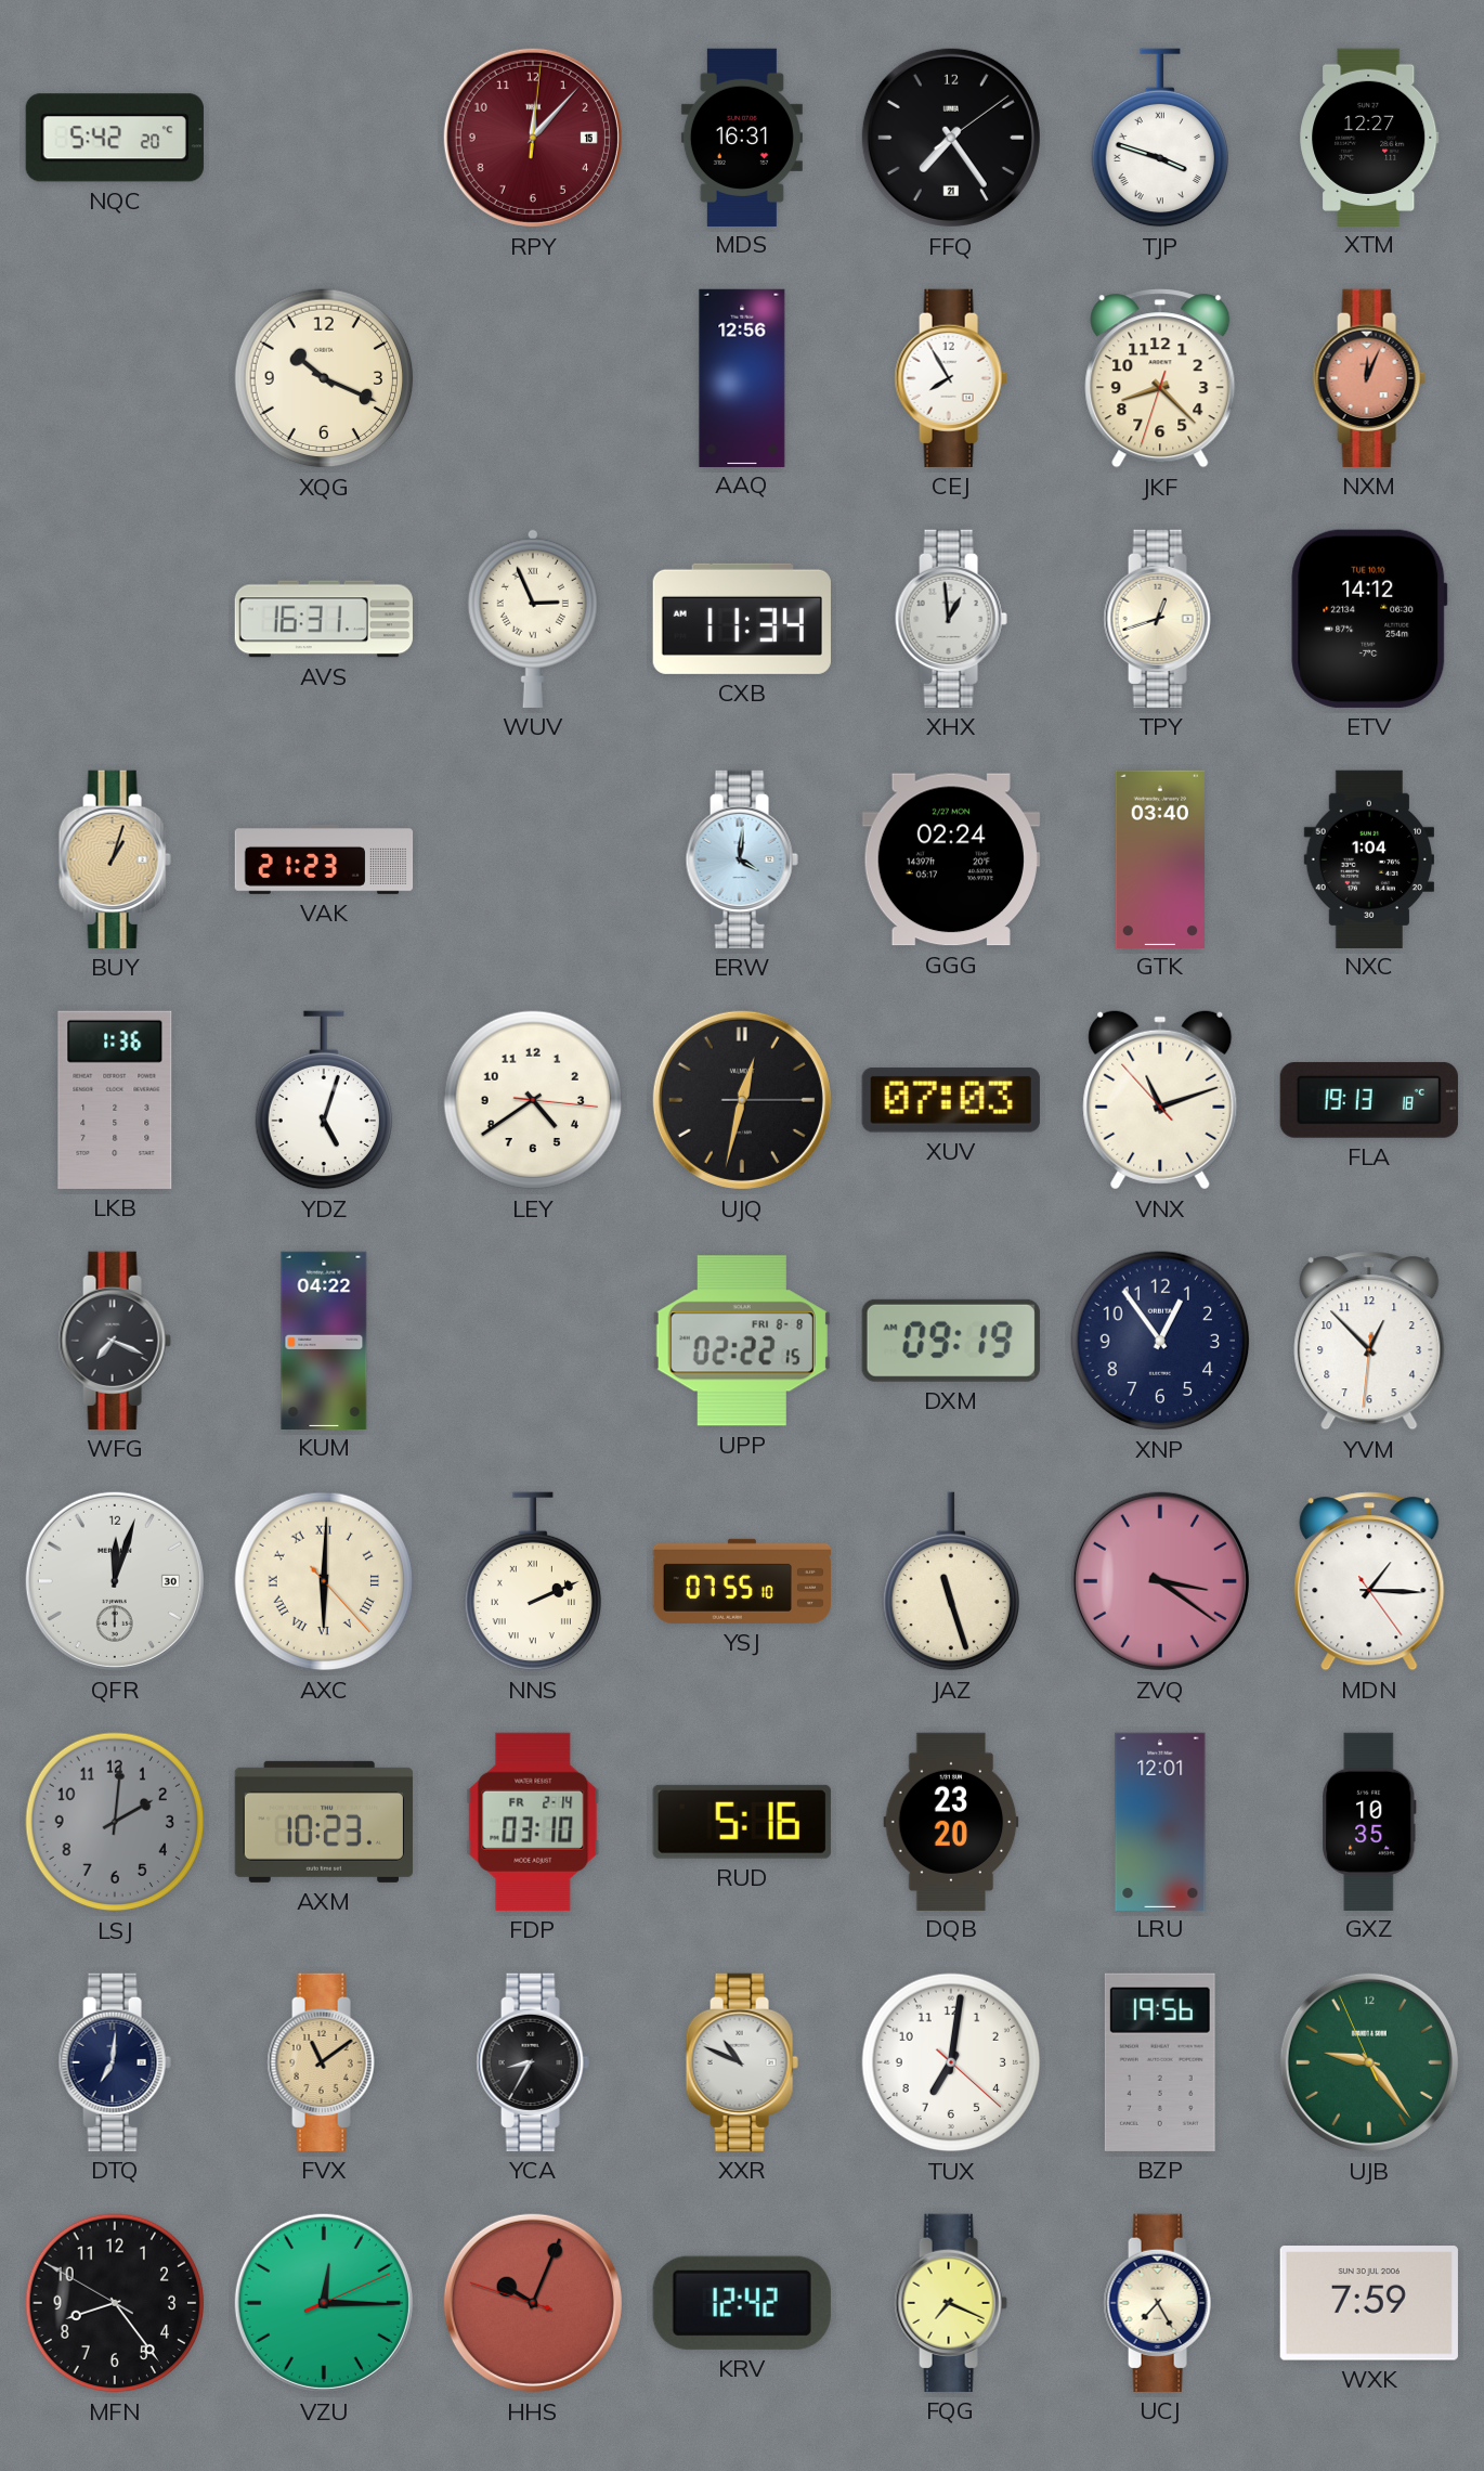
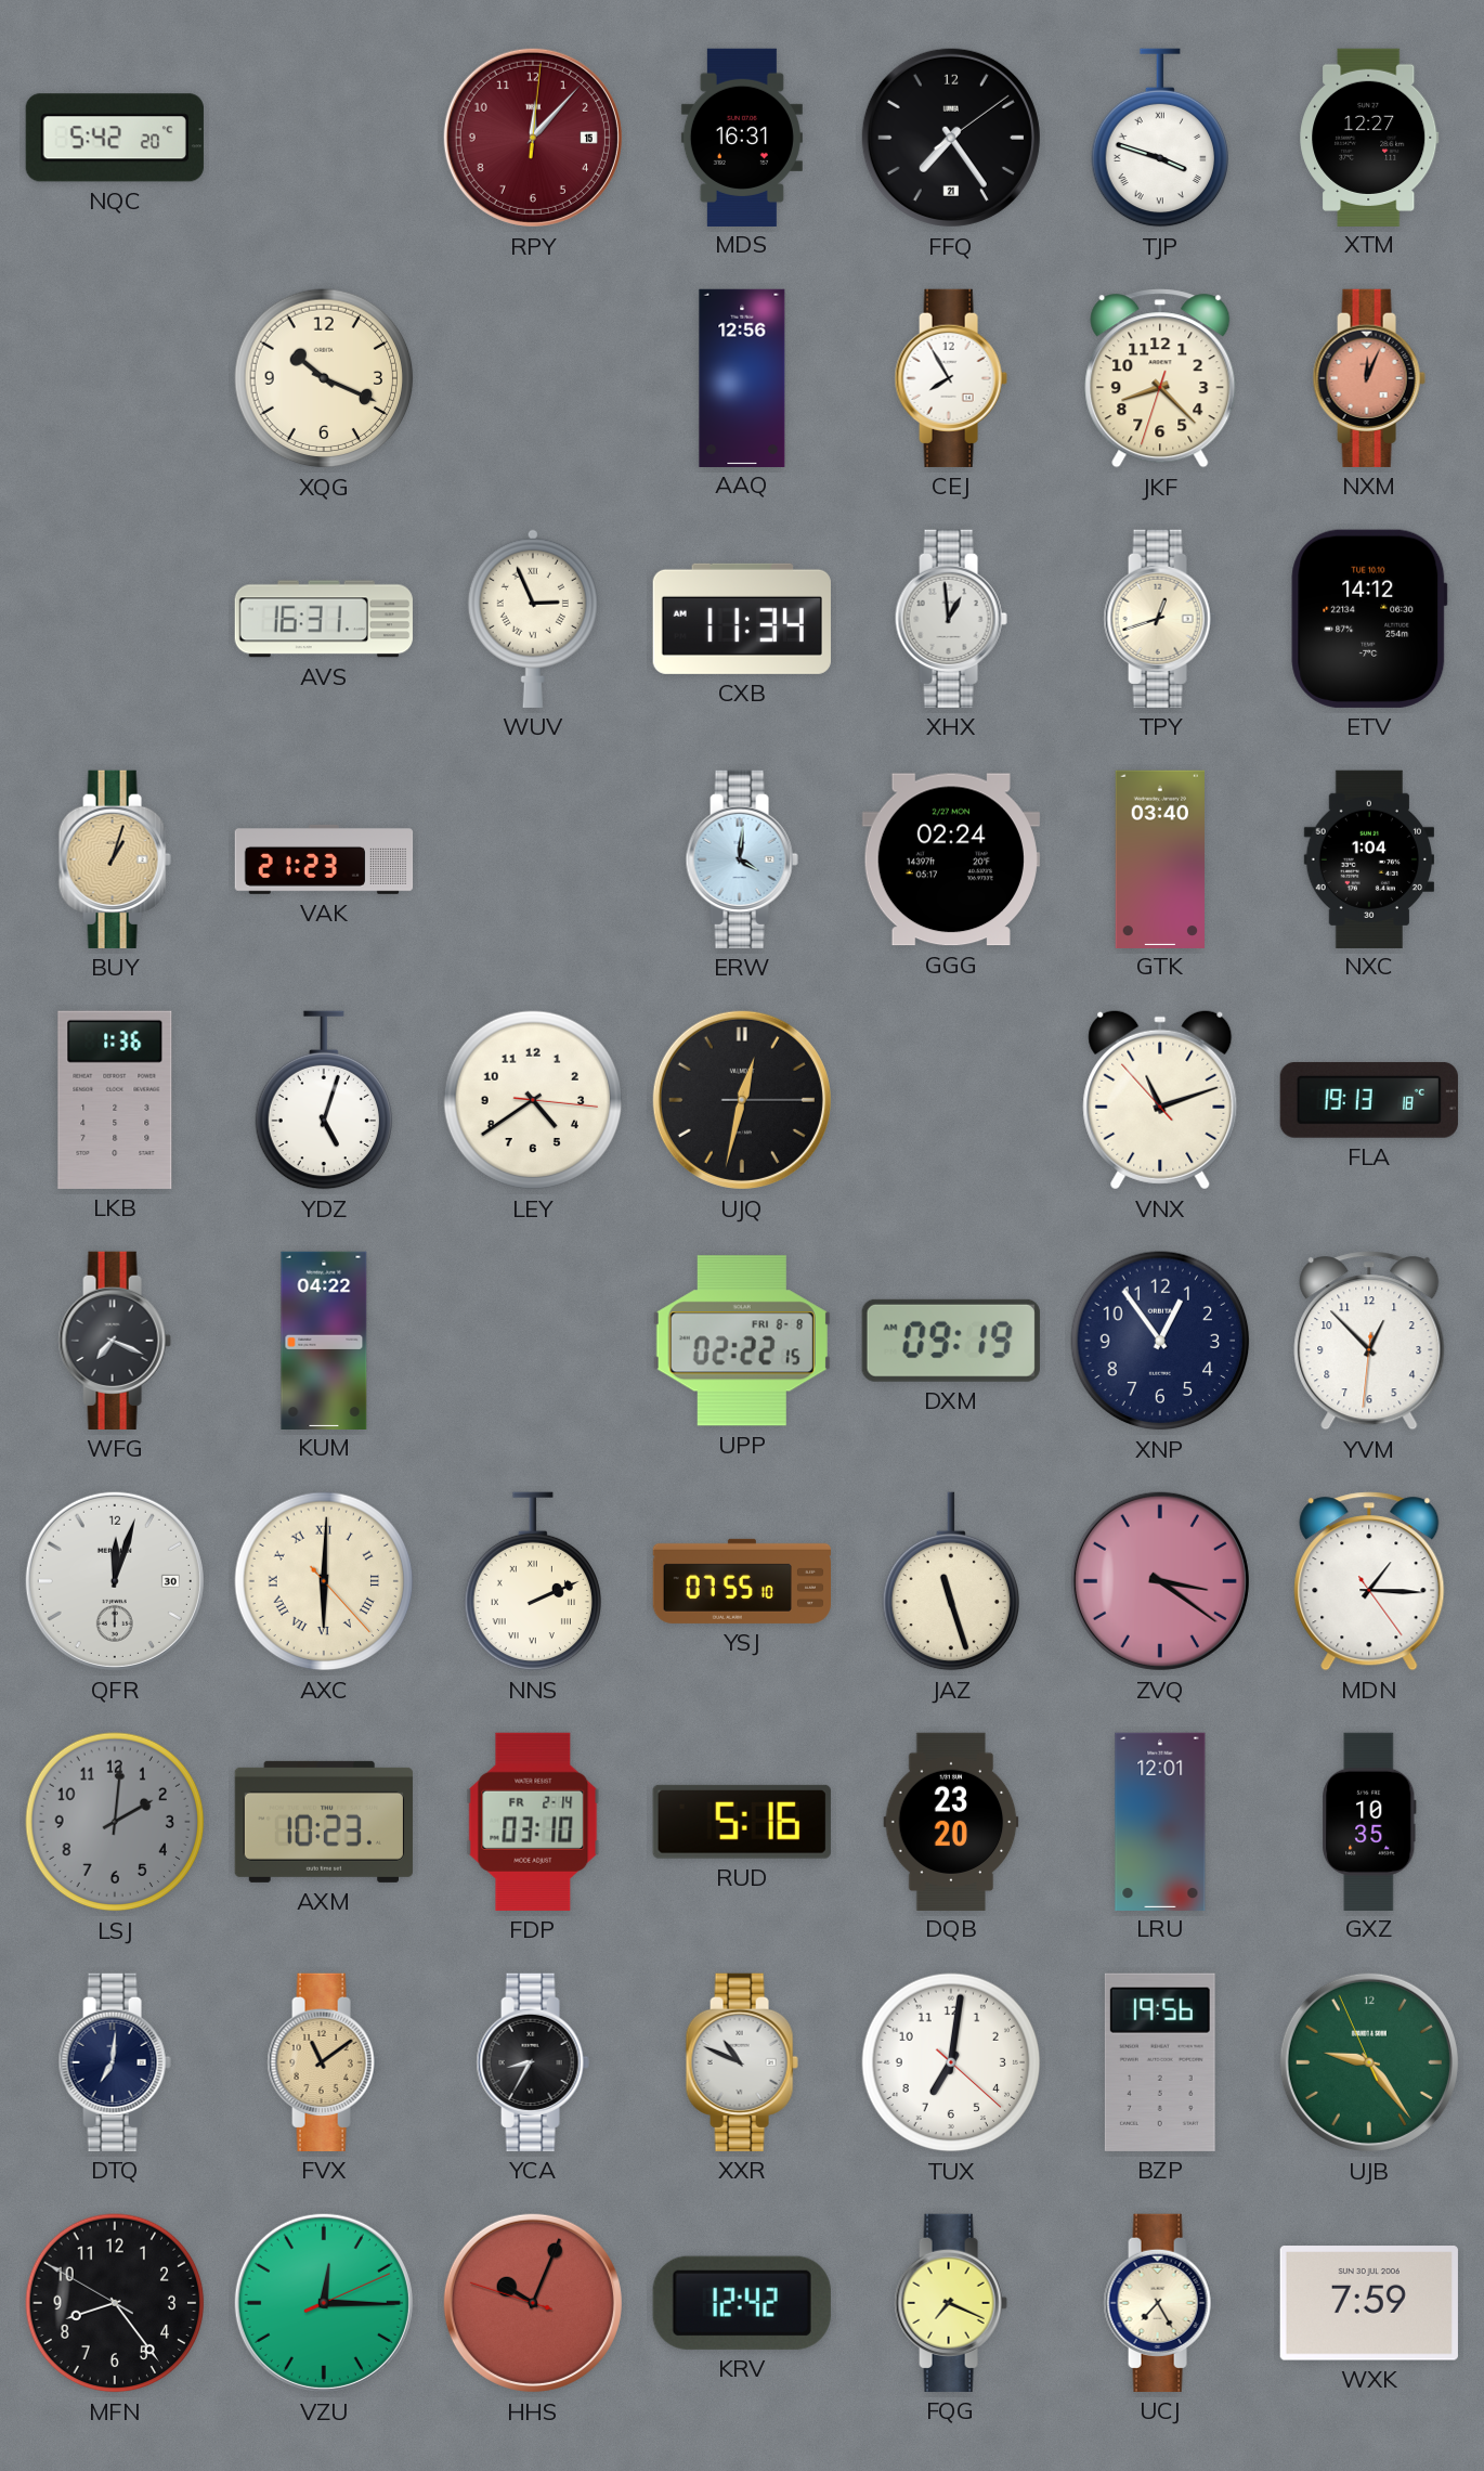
XUV: 07:03 -> none
